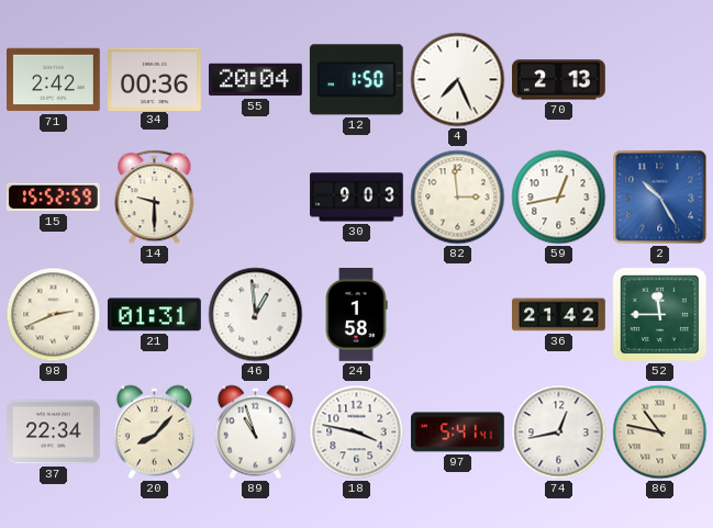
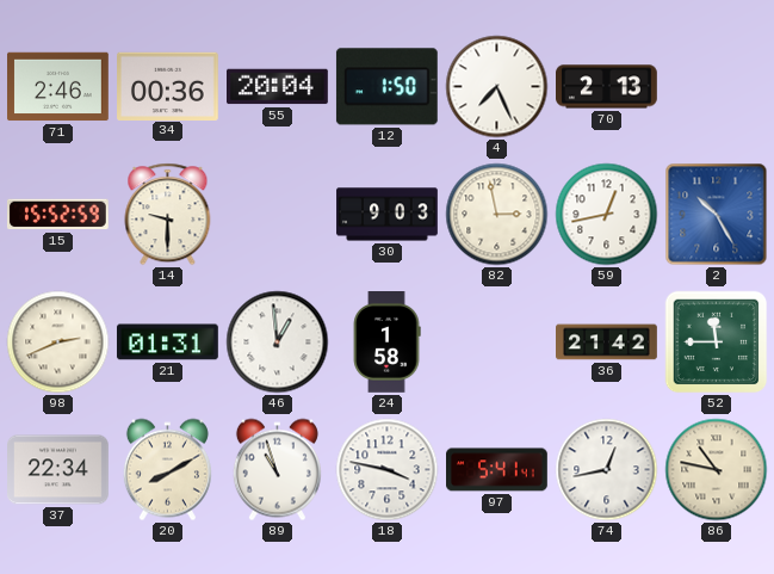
71: 2:42 -> 2:46
82: 2:59 -> 2:58
20: 8:07 -> 8:10
